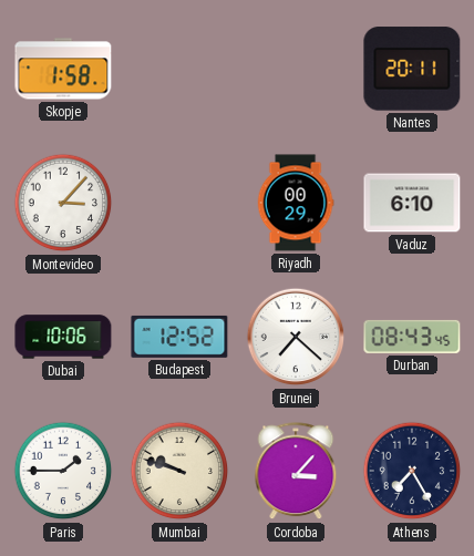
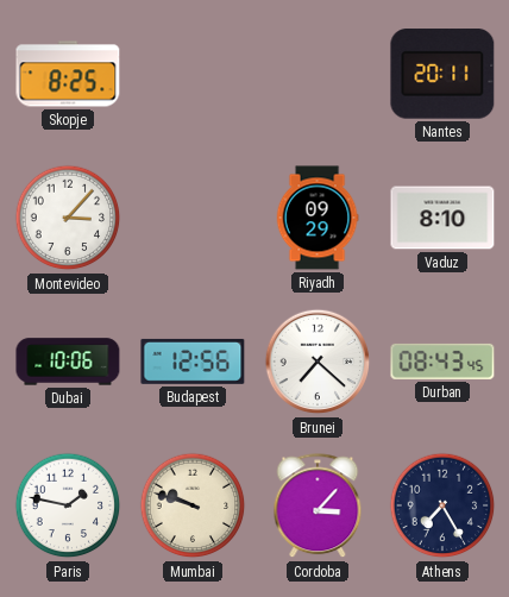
Skopje: 1:58 -> 8:25
Riyadh: 00:29 -> 09:29
Vaduz: 6:10 -> 8:10
Budapest: 12:52 -> 12:56
Paris: 1:45 -> 1:47
